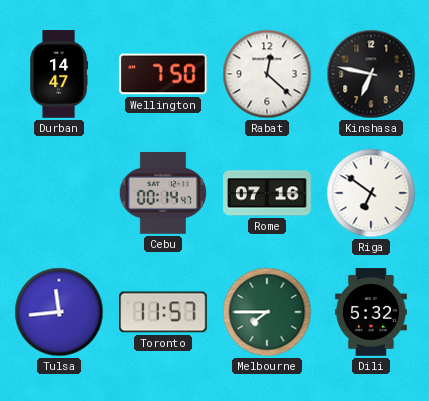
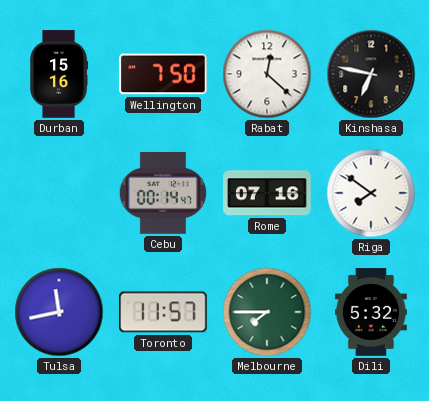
Durban: 14:47 -> 15:16
Riga: 6:51 -> 7:51
Tulsa: 11:44 -> 11:43
